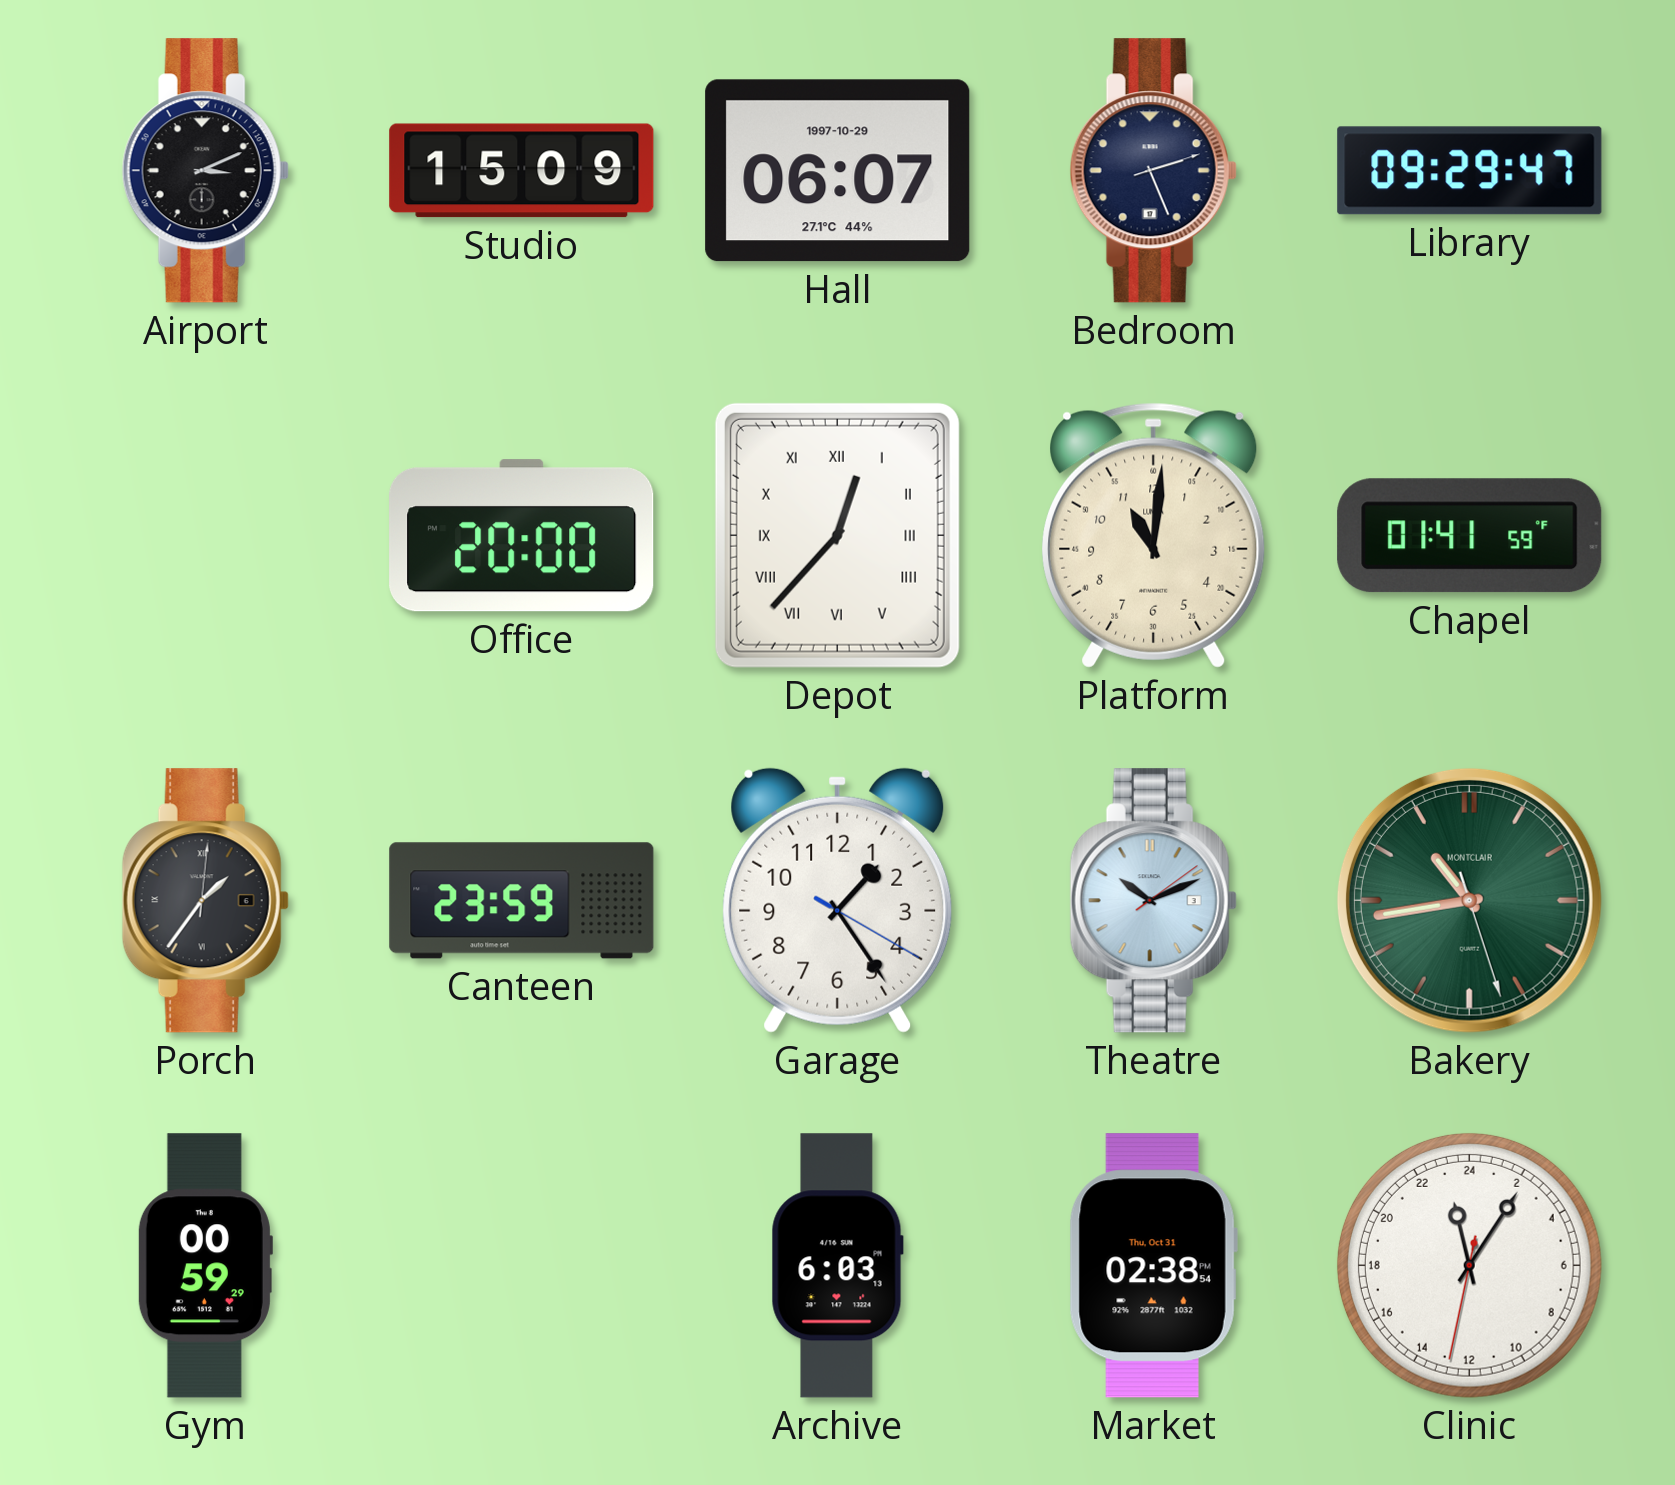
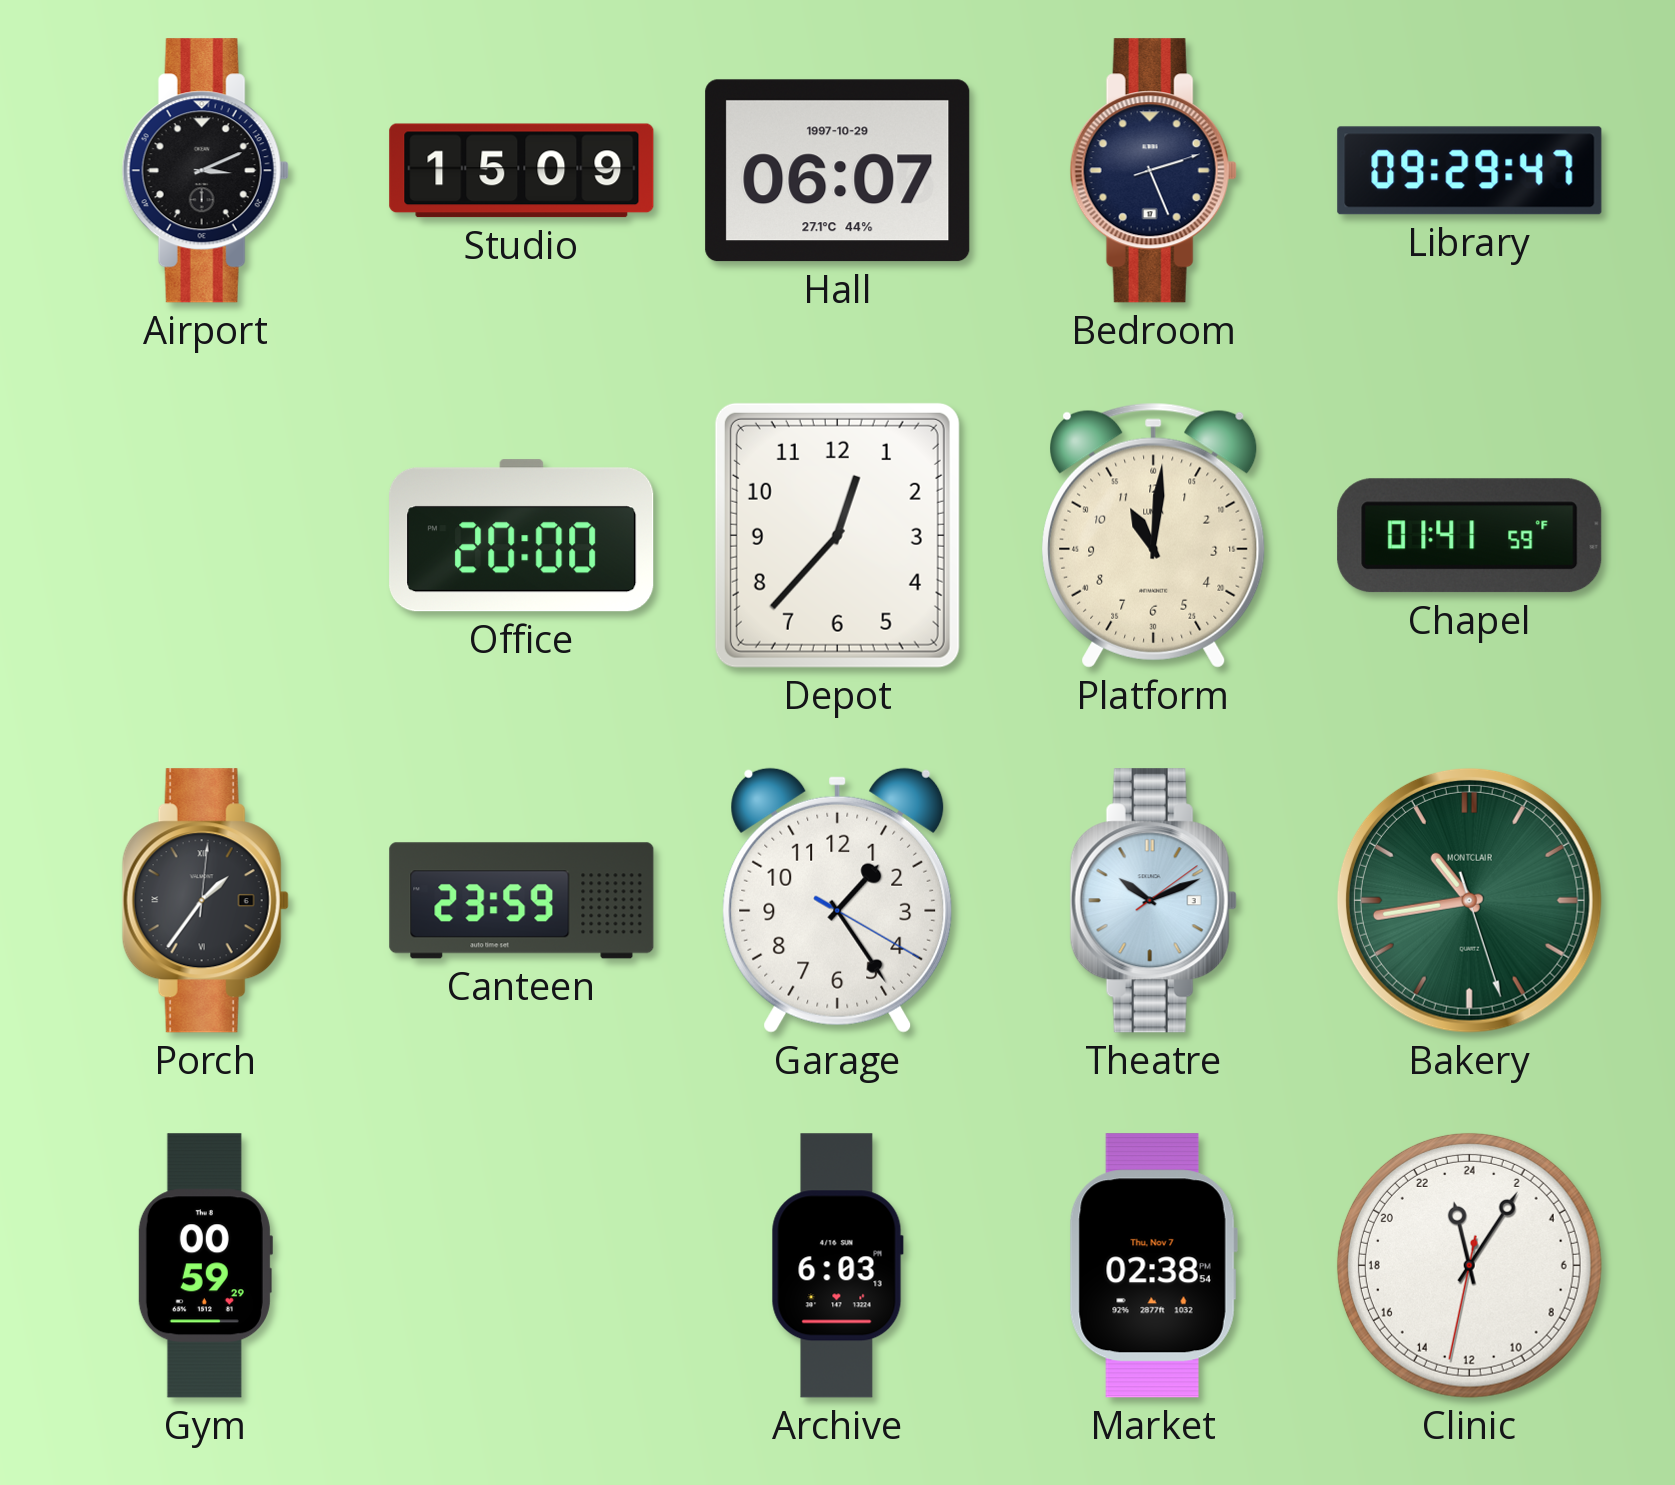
Depot numerals: Roman -> Arabic
Market date: Thu, Oct 31 -> Thu, Nov 7
